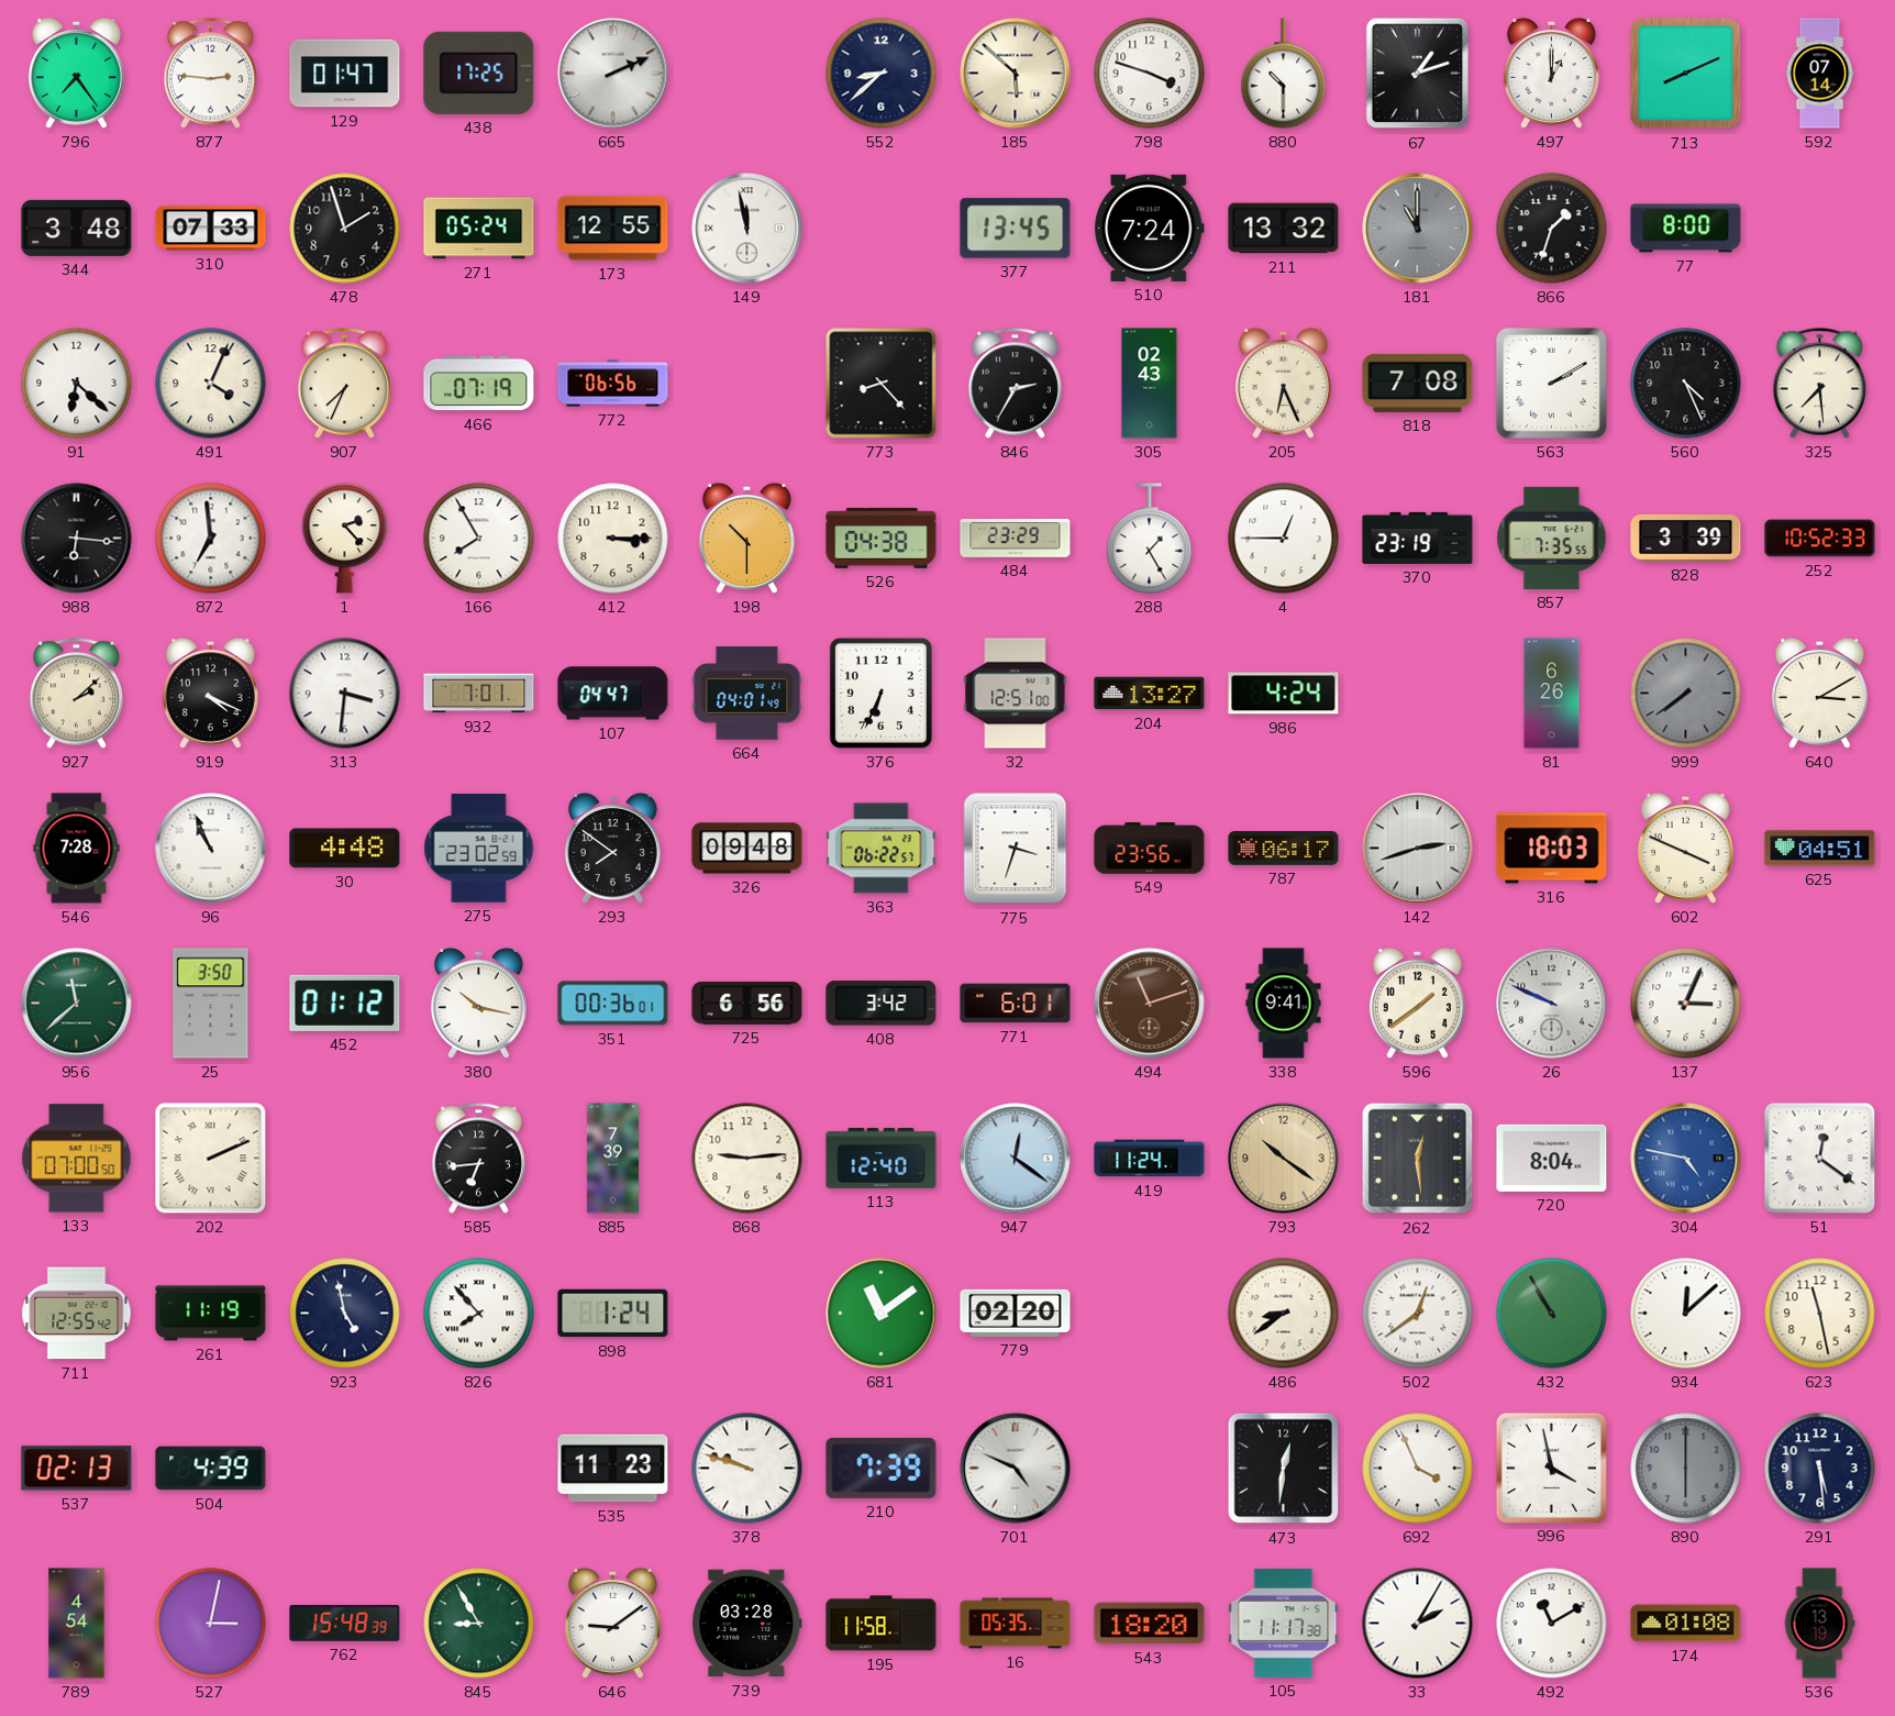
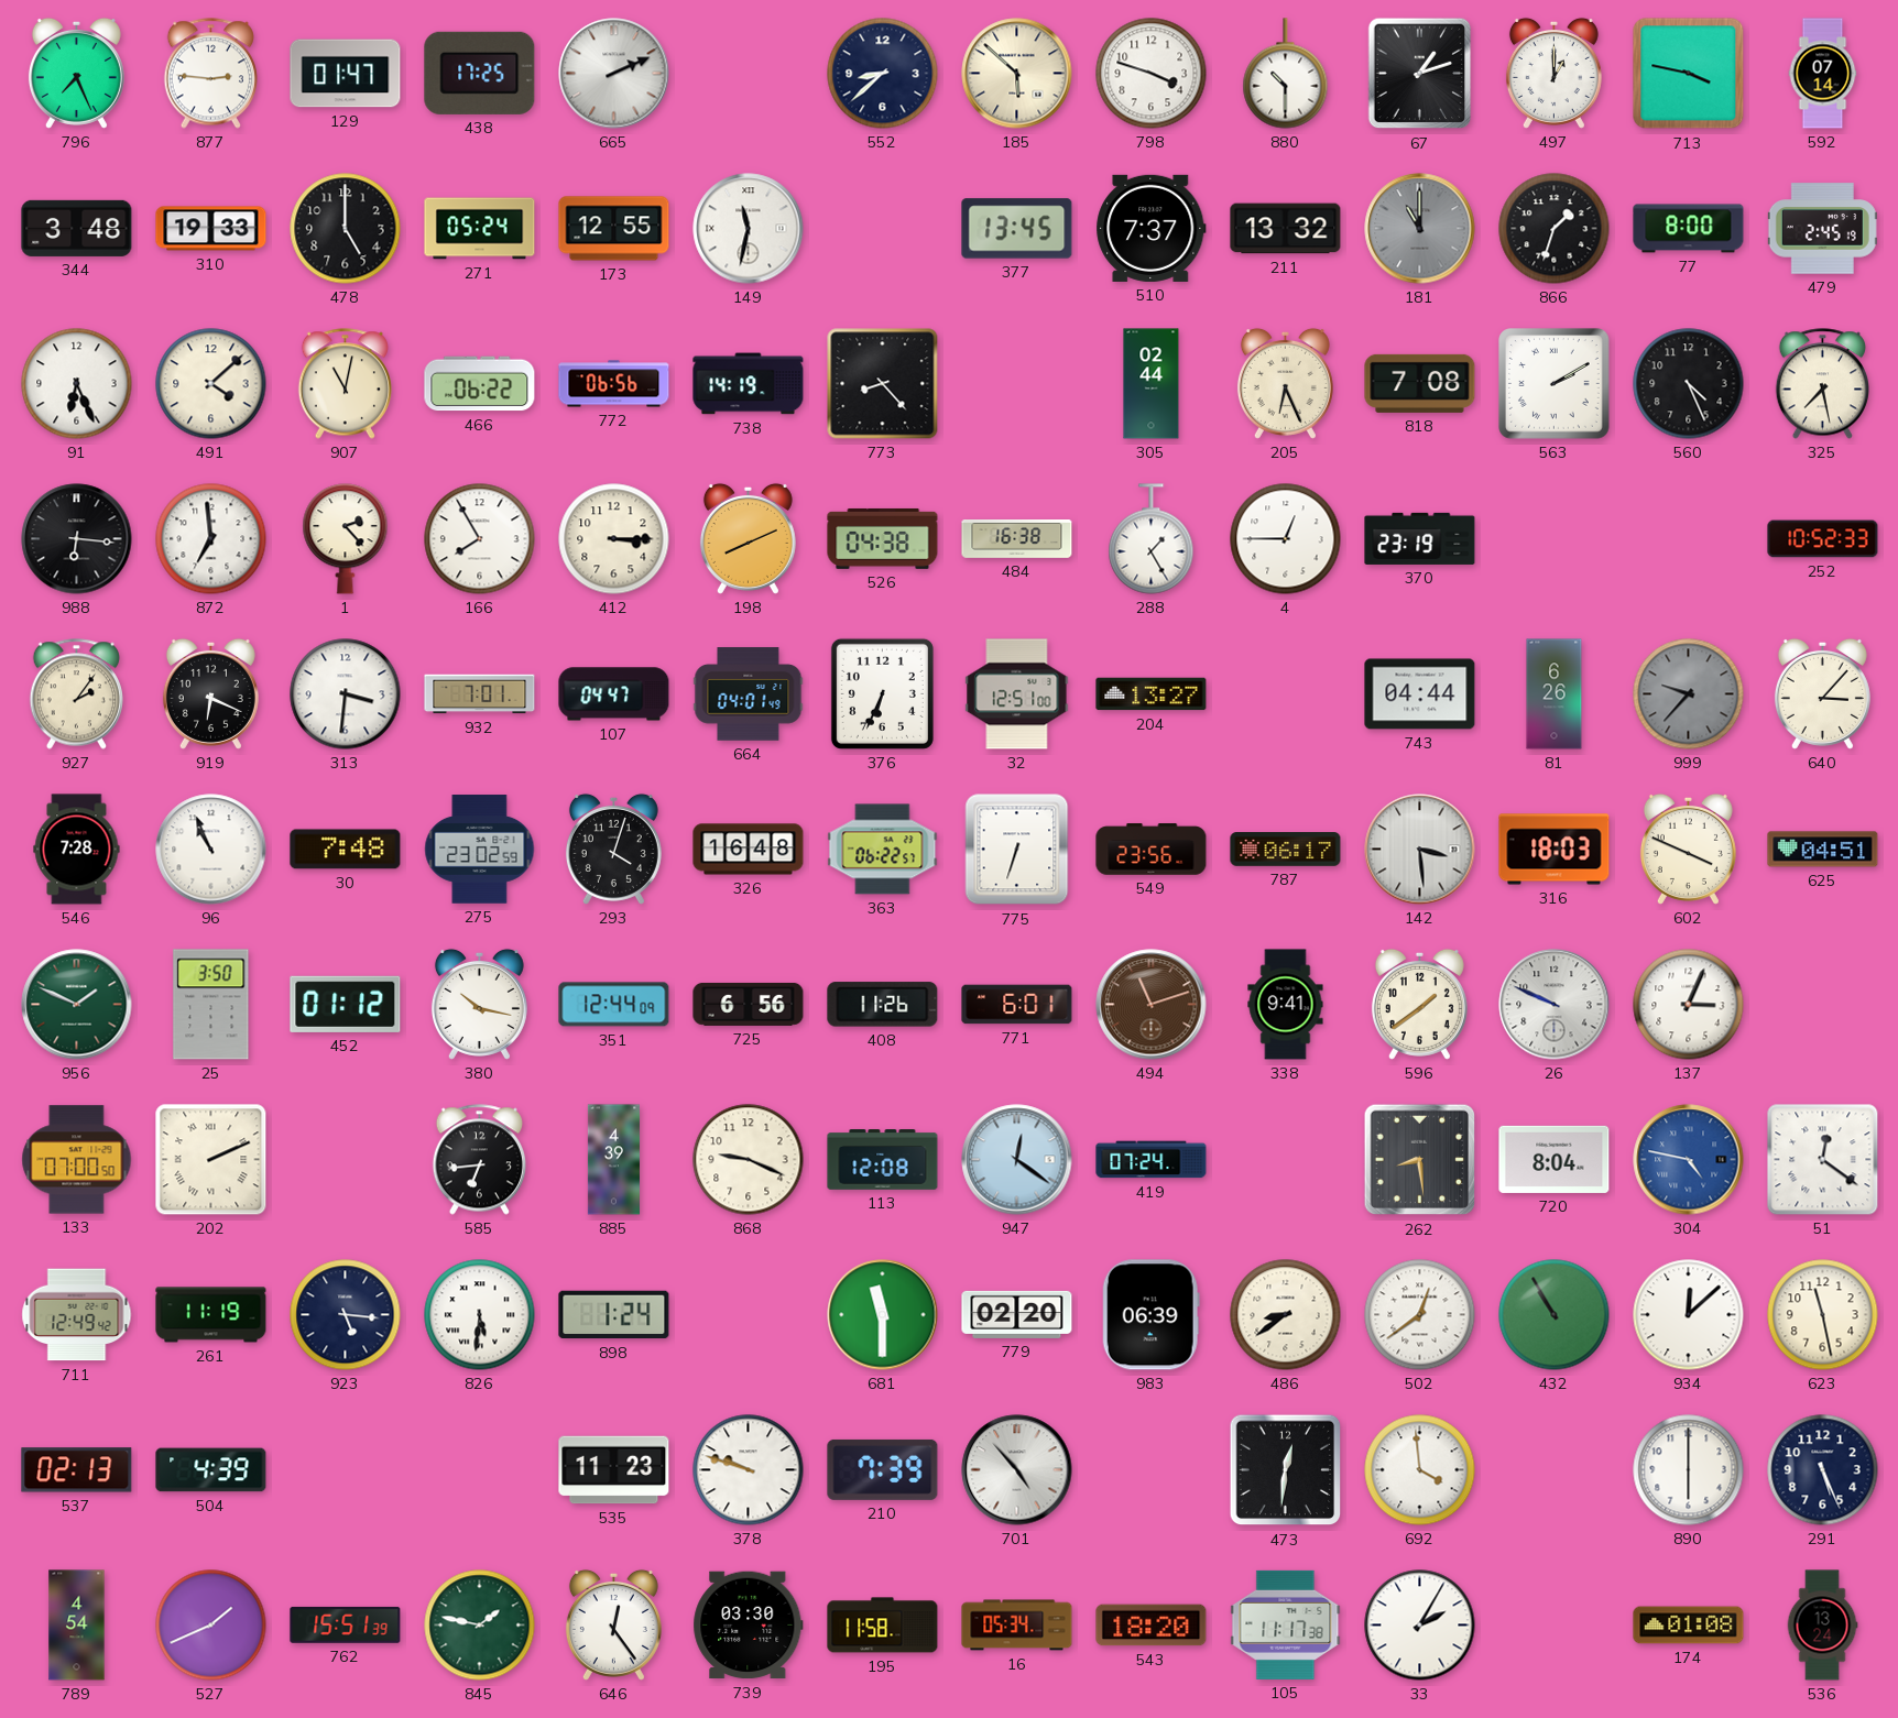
796: 7:24 -> 7:26
713: 8:11 -> 3:47
310: 07:33 -> 19:33
478: 1:57 -> 5:00
149: 11:58 -> 11:32
510: 7:24 -> 7:37
479: none -> 2:45
91: 6:22 -> 6:26
491: 4:04 -> 4:08
907: 7:34 -> 11:02
466: 07:19 -> 06:22
738: none -> 14:19
846: 2:35 -> none
305: 02:43 -> 02:44
325: 7:29 -> 7:28
198: 10:30 -> 8:11
484: 23:29 -> 16:38
857: 7:35 -> none
828: 3:39 -> none
927: 2:08 -> 2:06
919: 4:19 -> 6:19
986: 4:24 -> none
743: none -> 04:44
999: 7:39 -> 9:37
640: 3:10 -> 3:07
30: 4:48 -> 7:48
293: 7:51 -> 4:03
326: 09:48 -> 16:48
775: 3:33 -> 6:33
142: 2:42 -> 3:29
956: 11:38 -> 1:49
351: 00:36 -> 12:44
408: 3:42 -> 11:26
885: 7:39 -> 4:39
868: 9:14 -> 9:19
113: 12:40 -> 12:08
419: 11:24 -> 07:24
793: 10:21 -> none
262: 12:29 -> 8:29
711: 12:55 -> 12:49
923: 4:58 -> 5:16
826: 7:53 -> 5:31
681: 11:09 -> 11:30
983: none -> 06:39
701: 4:49 -> 4:53
692: 3:56 -> 3:59
996: 3:58 -> none
890 dial: grey -> white
291: 5:29 -> 5:26
527: 3:02 -> 1:41
762: 15:48 -> 15:51
845: 8:55 -> 1:47
646: 9:09 -> 12:24
739: 03:28 -> 03:30
16: 05:35 -> 05:34
492: 11:10 -> none
536: 13:19 -> 13:24
